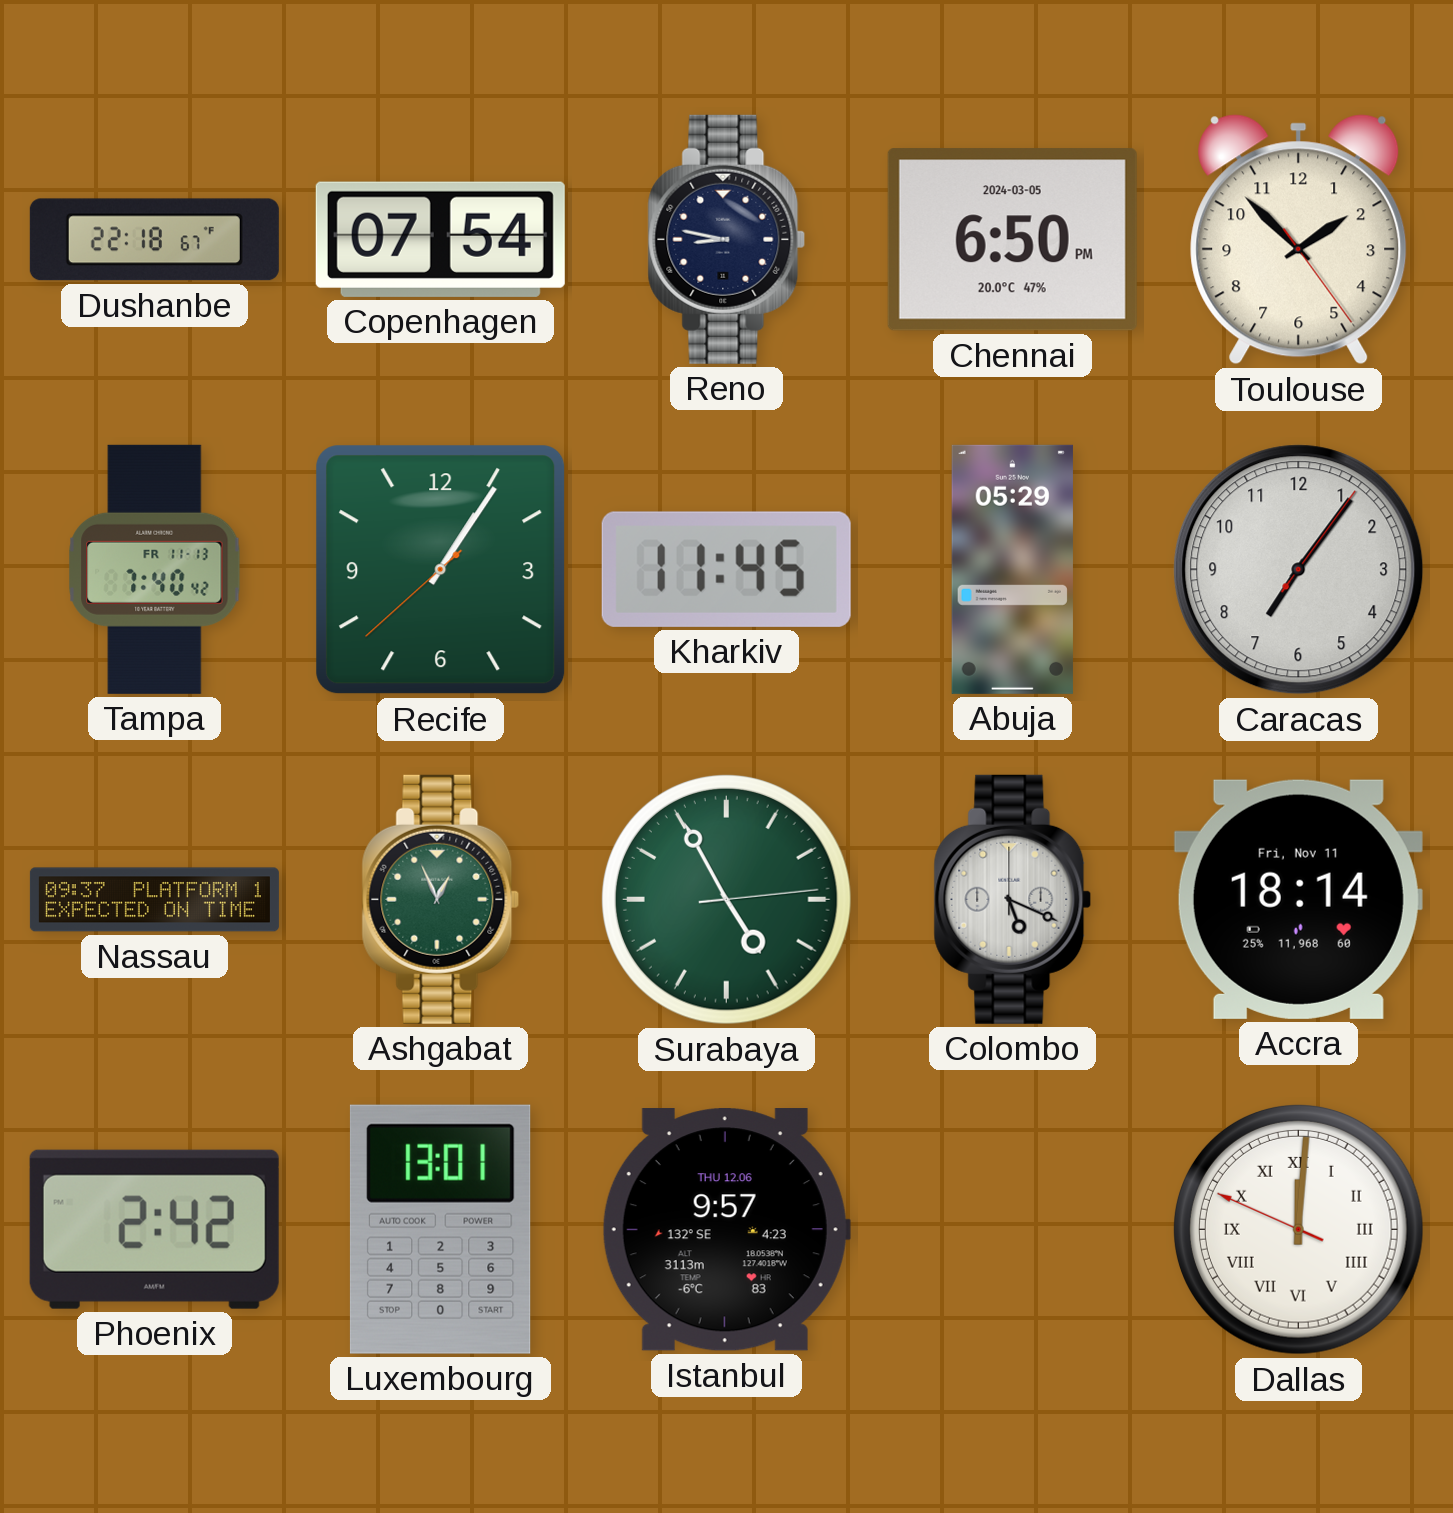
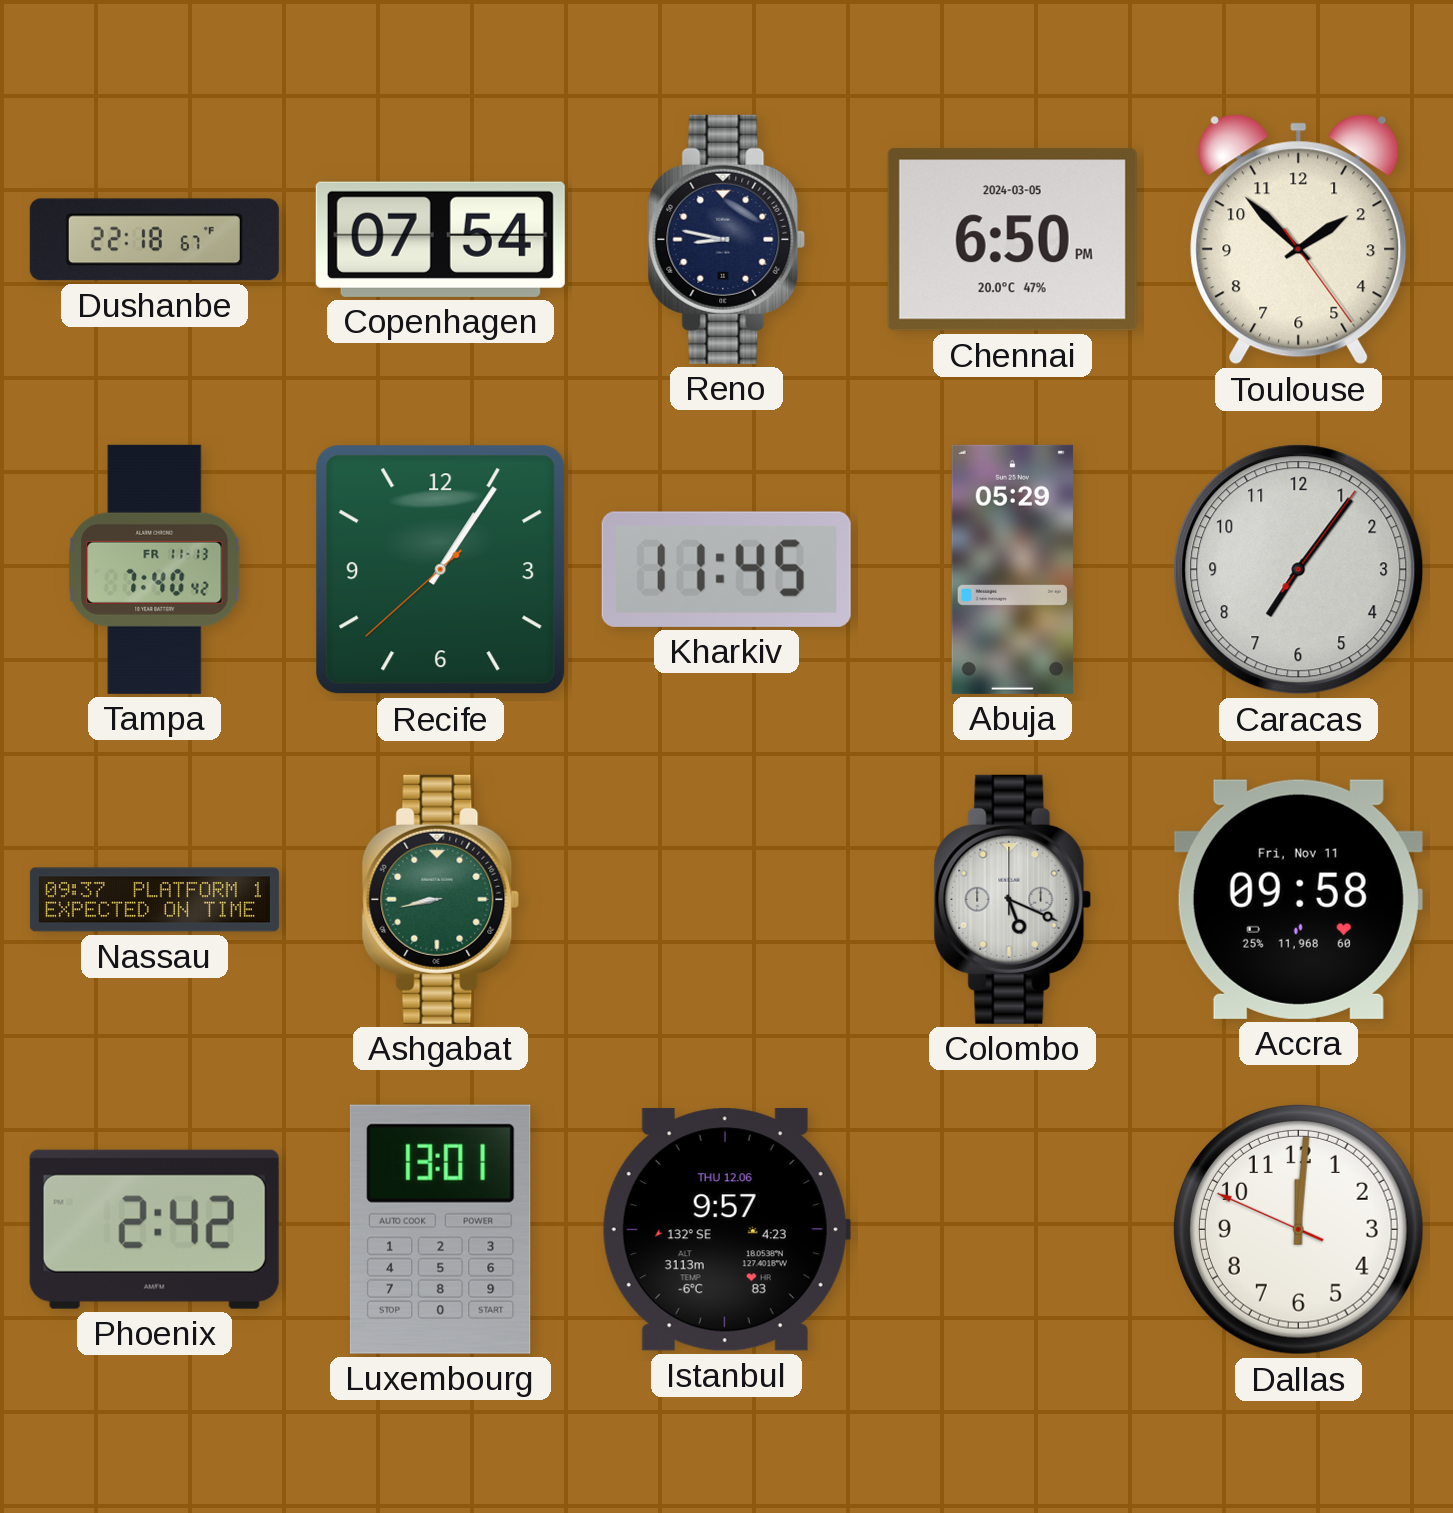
Ashgabat: 12:56 -> 8:43
Surabaya: 4:55 -> none
Accra: 18:14 -> 09:58
Dallas numerals: Roman -> Arabic
